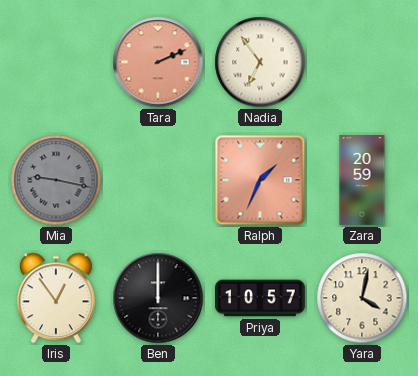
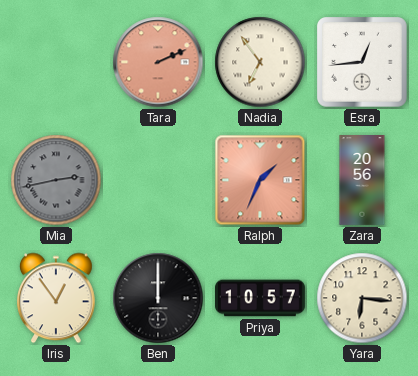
Esra: none -> 12:44
Mia: 9:17 -> 2:43
Zara: 20:59 -> 20:56
Yara: 4:02 -> 6:16
